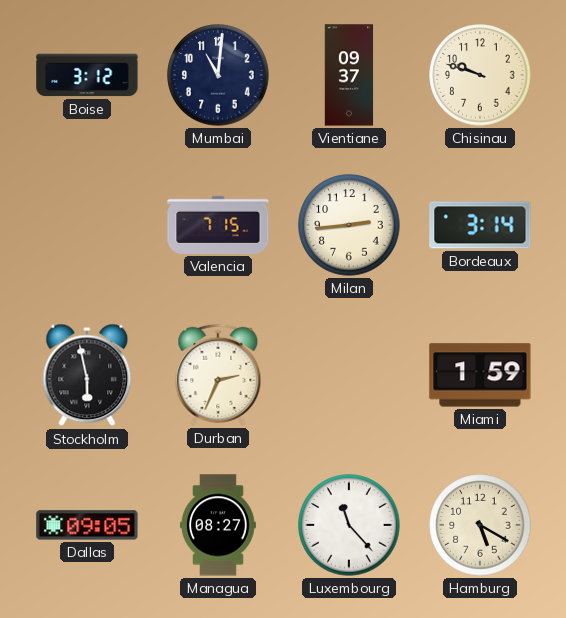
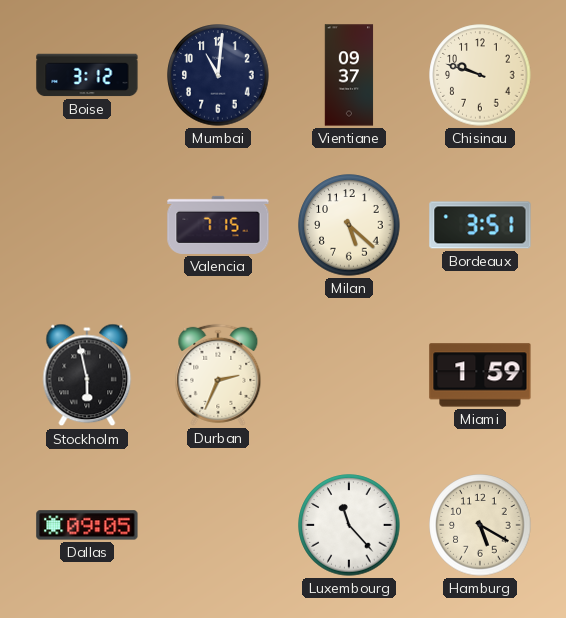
Milan: 2:44 -> 5:22
Bordeaux: 3:14 -> 3:51
Managua: 08:27 -> none
